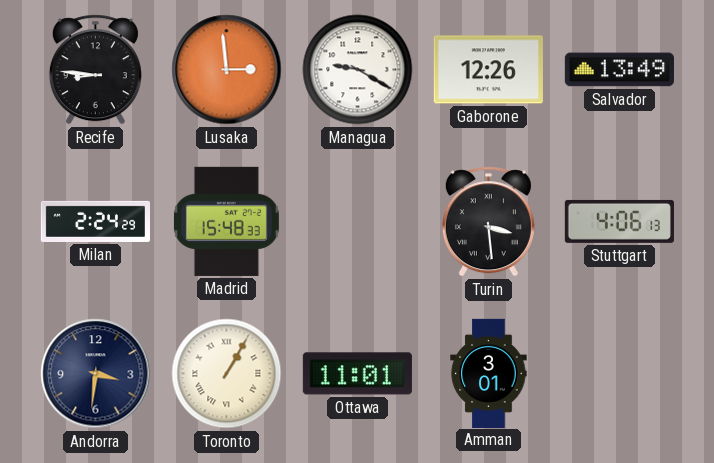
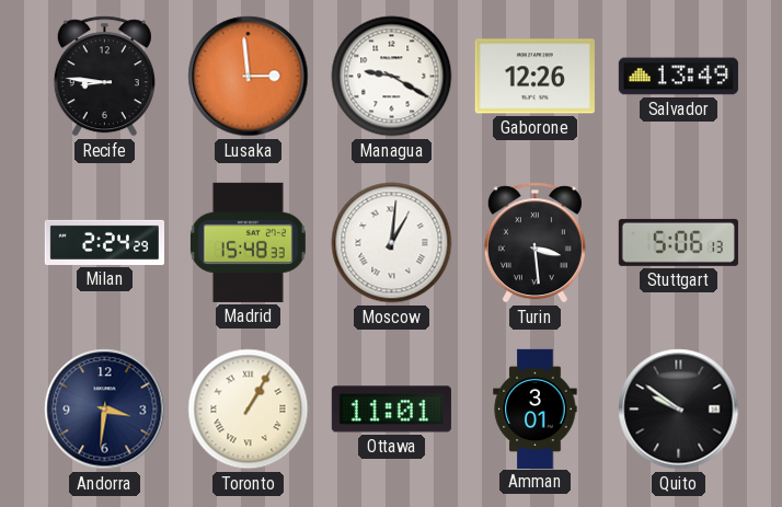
Moscow: none -> 1:01
Stuttgart: 4:06 -> 5:06
Quito: none -> 9:51
